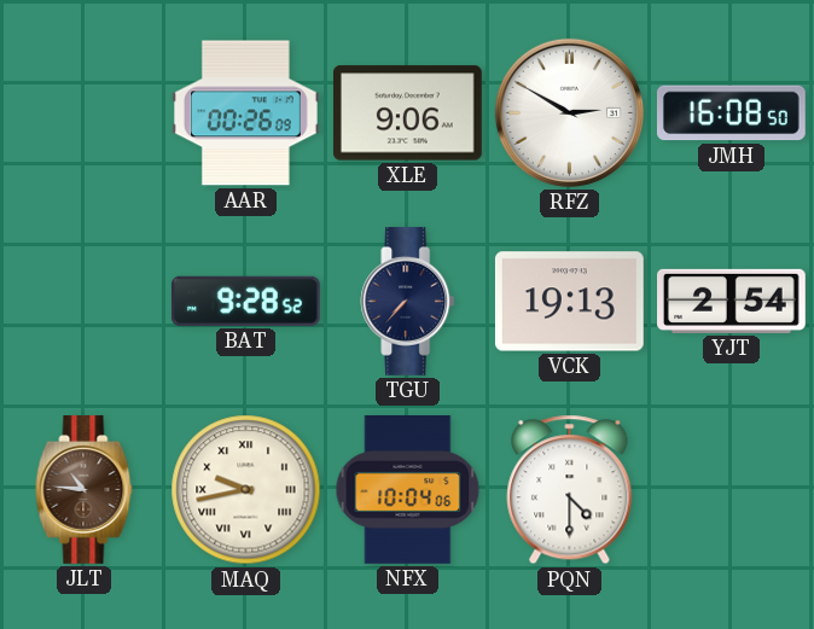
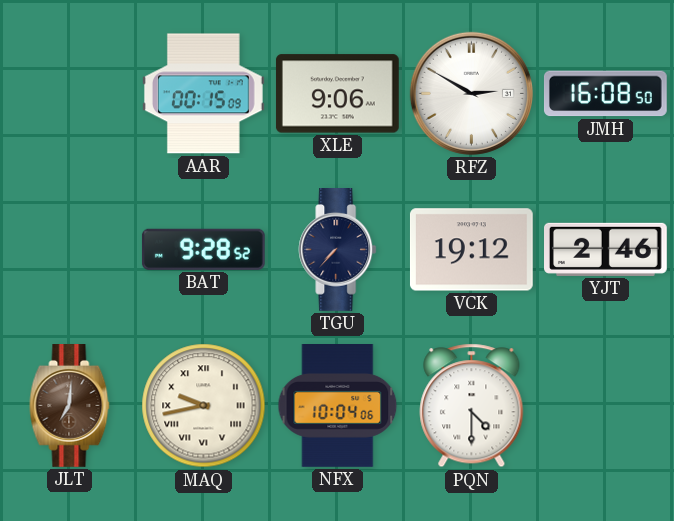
AAR: 00:26 -> 00:15
VCK: 19:13 -> 19:12
YJT: 2:54 -> 2:46
JLT: 10:46 -> 7:01
